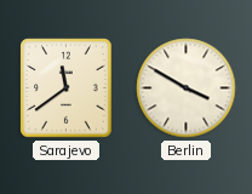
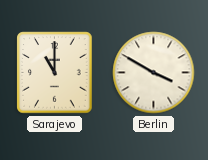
Sarajevo: 11:39 -> 11:00
